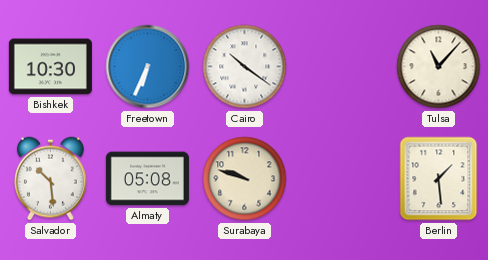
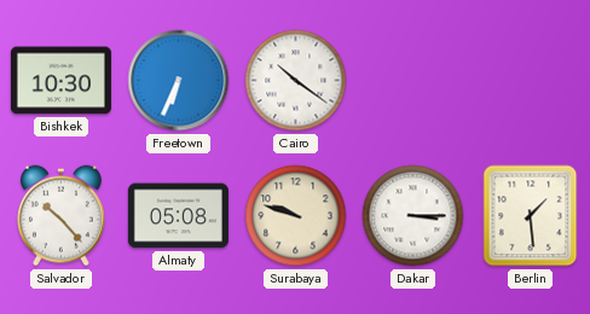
Tulsa: 11:07 -> none
Salvador: 10:29 -> 10:23
Dakar: none -> 3:15
